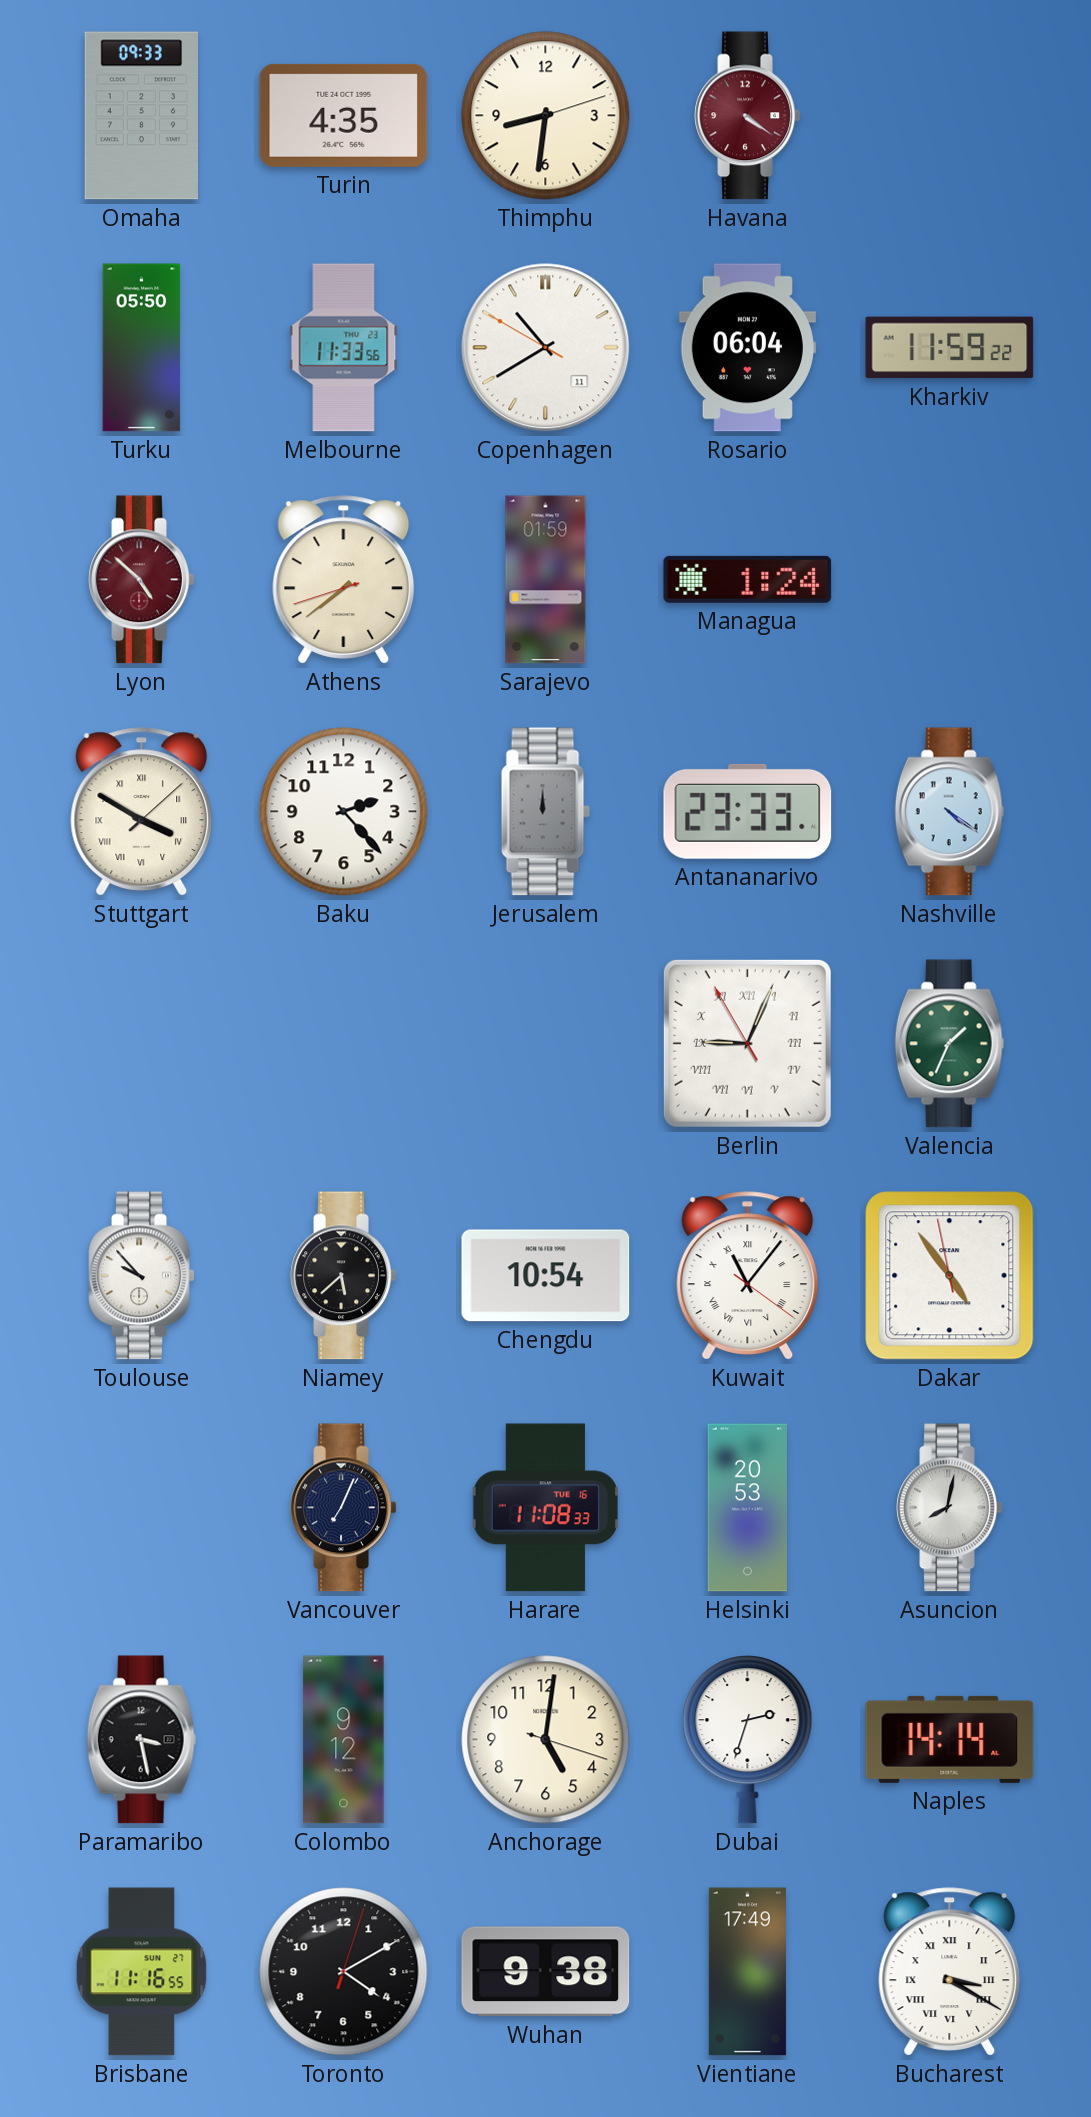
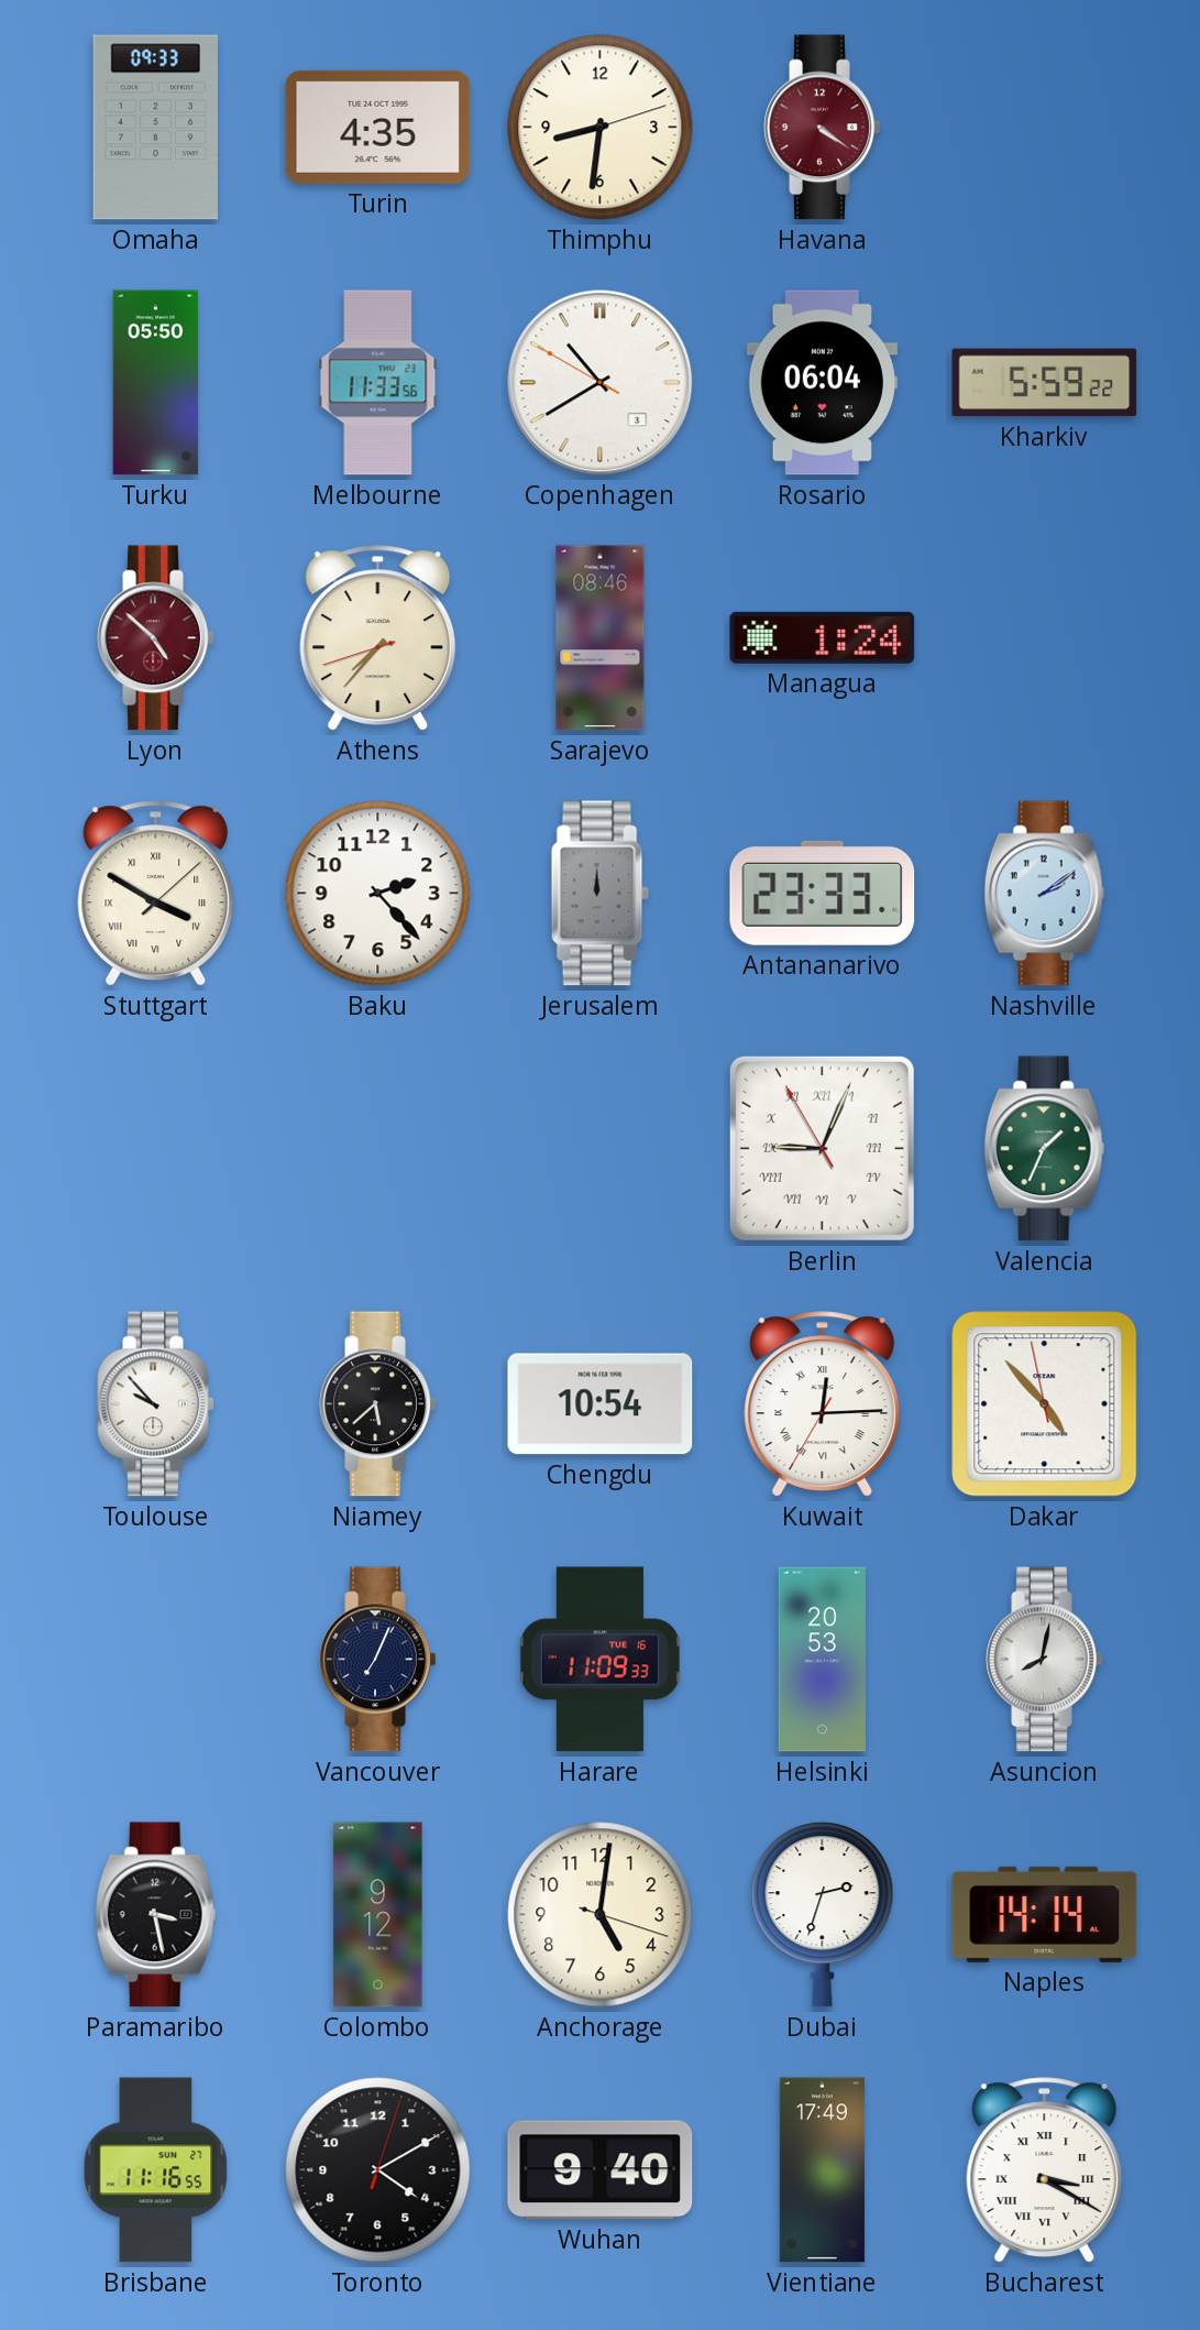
Copenhagen date: 11 -> 3
Kharkiv: 11:59 -> 5:59
Athens: 7:38 -> 7:36
Sarajevo: 01:59 -> 08:46
Nashville: 4:21 -> 2:09
Kuwait: 11:06 -> 12:14
Dakar: 4:53 -> 4:52
Harare: 11:08 -> 11:09
Wuhan: 9:38 -> 9:40
